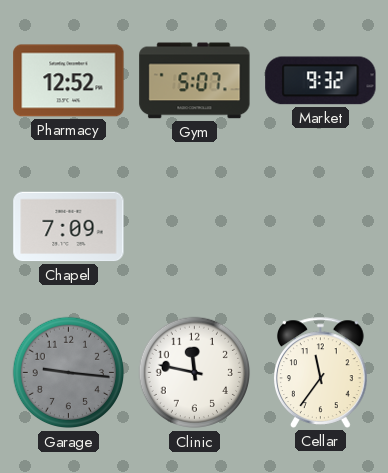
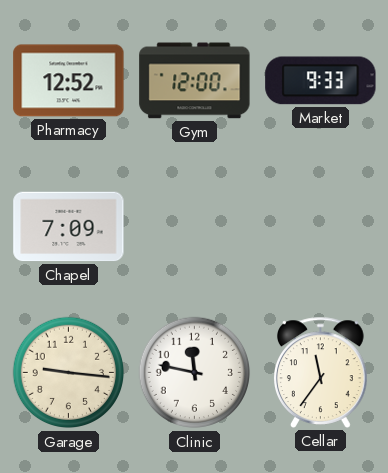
Gym: 5:07 -> 12:00
Market: 9:32 -> 9:33
Garage dial: grey -> cream
